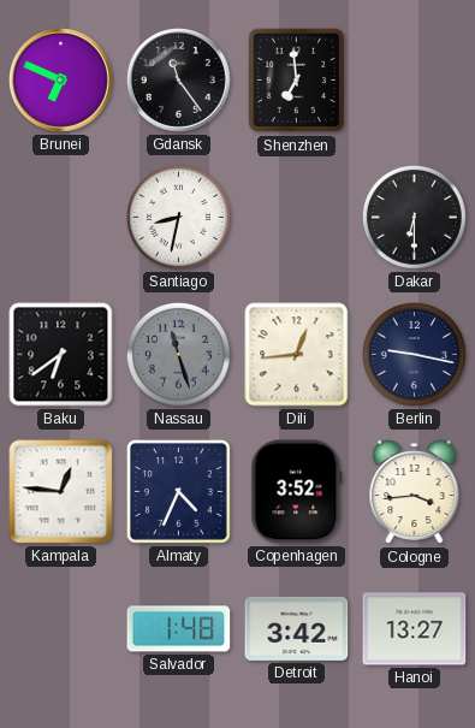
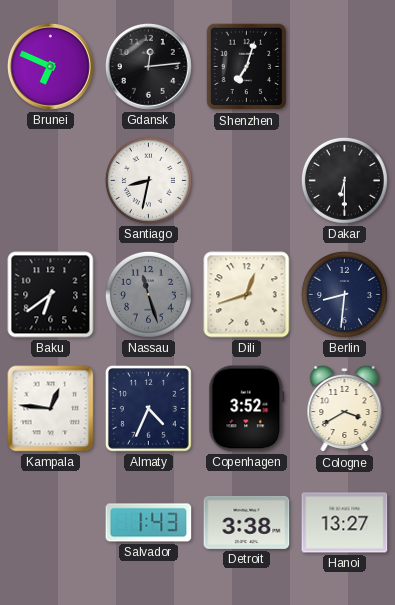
Gdansk: 11:24 -> 12:14
Shenzhen: 6:59 -> 7:03
Dili: 12:44 -> 12:42
Berlin: 9:17 -> 8:31
Cologne: 3:44 -> 3:40
Salvador: 1:48 -> 1:43
Detroit: 3:42 -> 3:38
